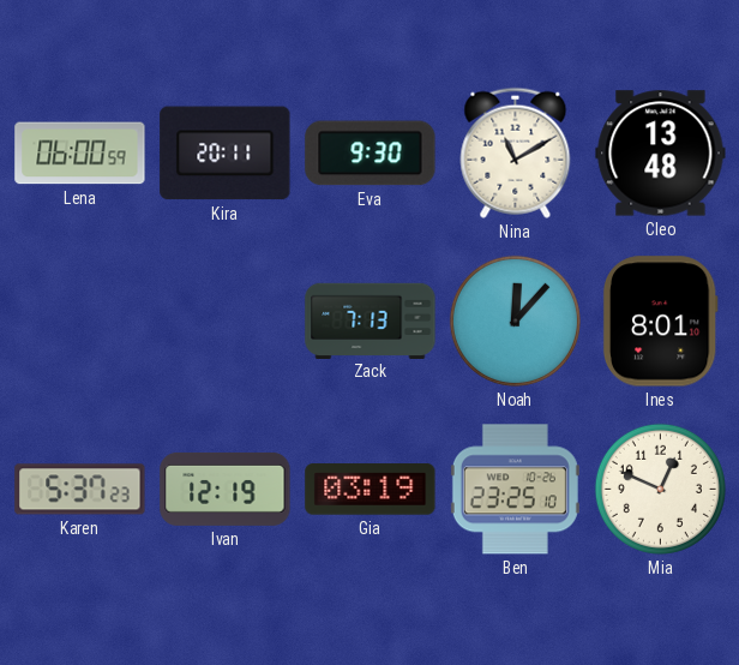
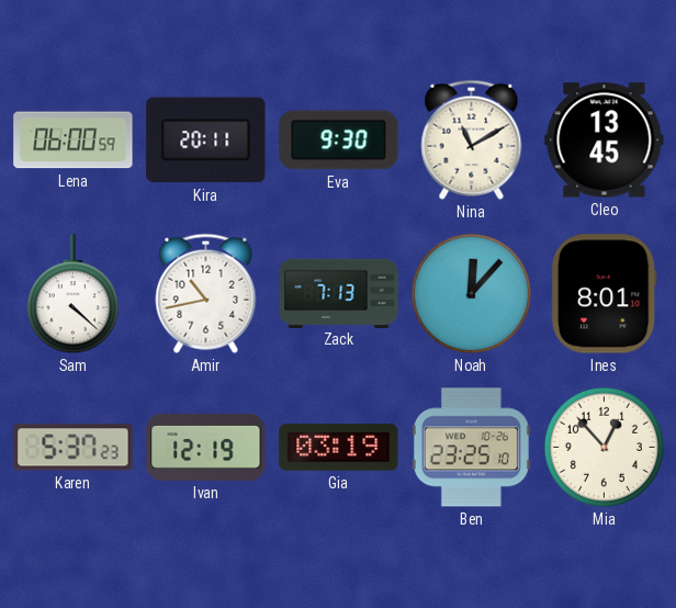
Cleo: 13:48 -> 13:45
Sam: none -> 4:22
Amir: none -> 10:43
Mia: 12:49 -> 12:53
